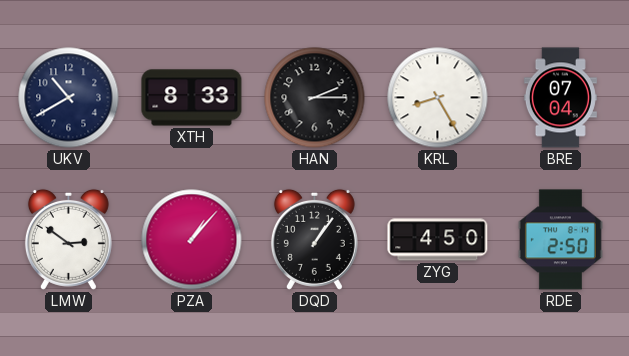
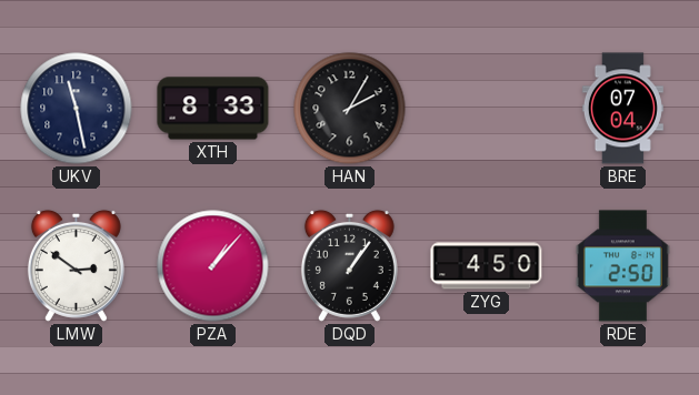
UKV: 10:40 -> 11:28
HAN: 2:15 -> 2:05
KRL: 8:25 -> none
